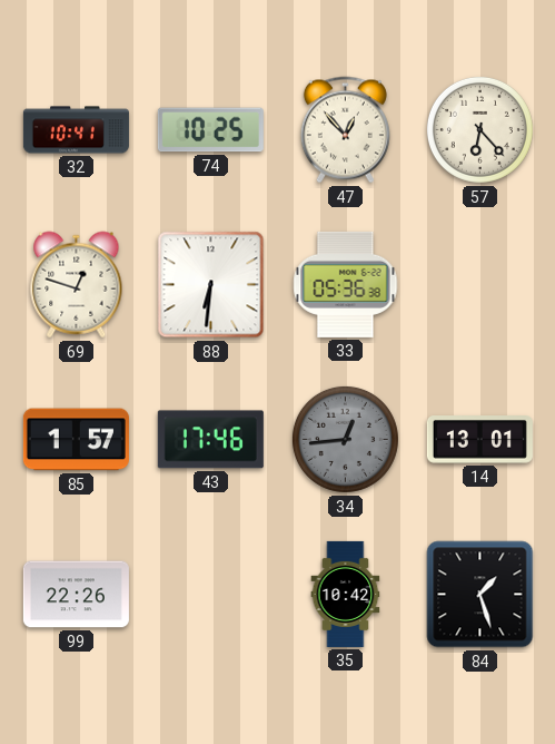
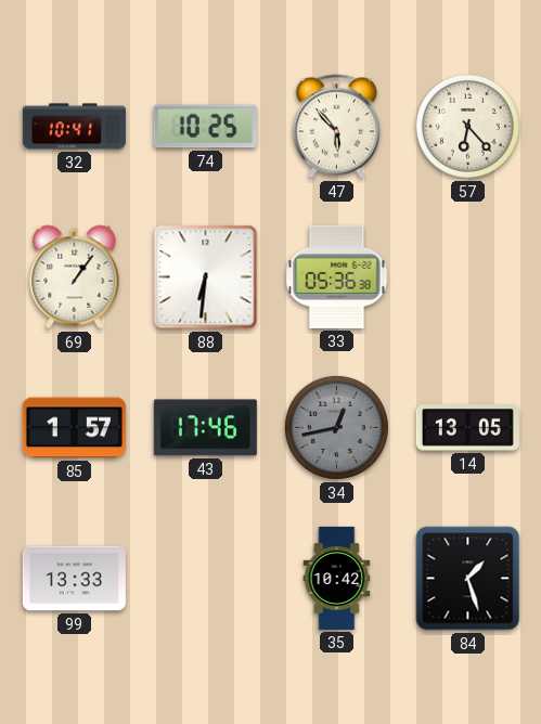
47: 12:53 -> 5:53
69: 12:48 -> 1:06
34: 12:44 -> 12:43
14: 13:01 -> 13:05
99: 22:26 -> 13:33
